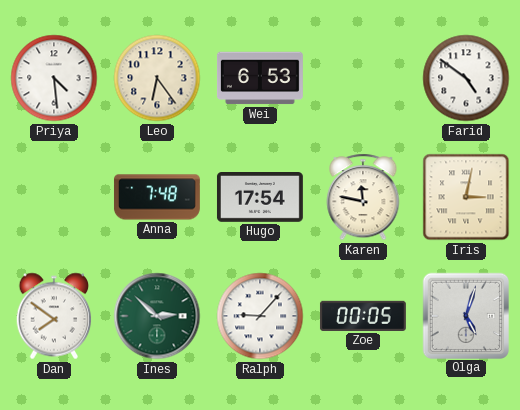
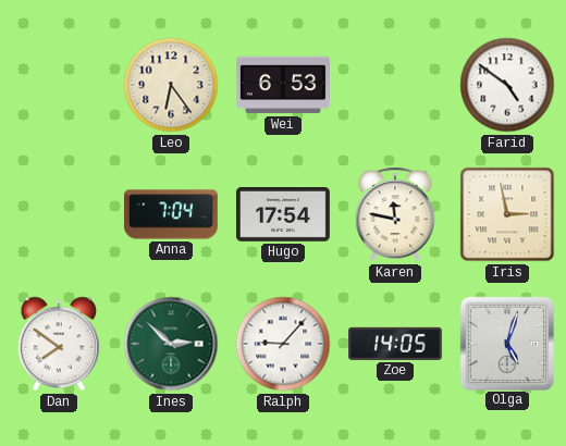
Priya: 4:29 -> none
Anna: 7:48 -> 7:04
Iris: 3:02 -> 2:58
Zoe: 00:05 -> 14:05
